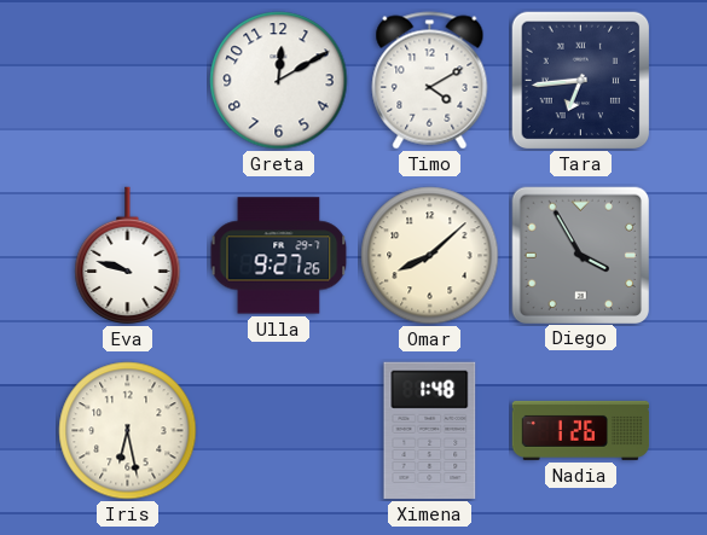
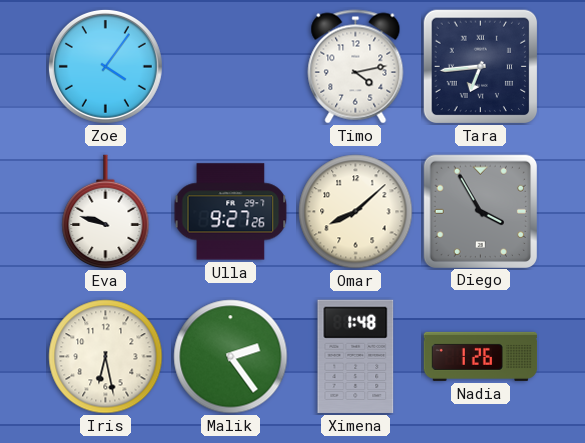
Zoe: none -> 4:06
Greta: 12:10 -> none
Timo: 4:10 -> 4:13
Malik: none -> 2:24
